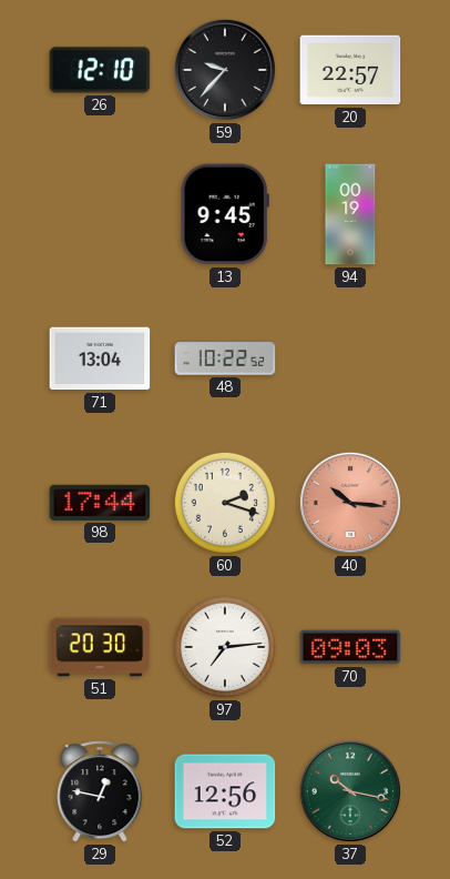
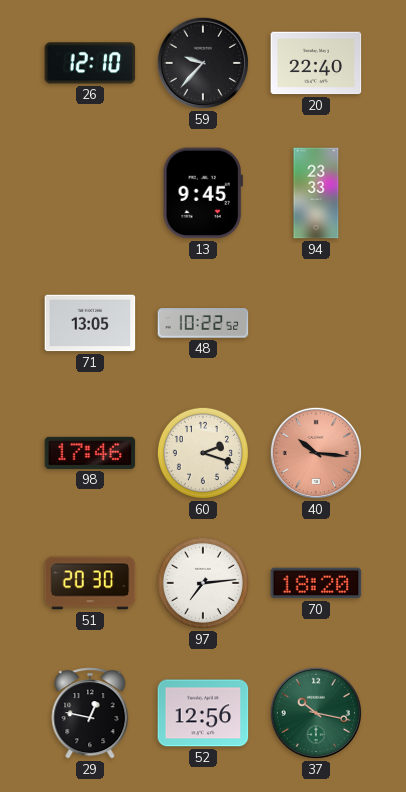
20: 22:57 -> 22:40
94: 00:19 -> 23:33
71: 13:04 -> 13:05
98: 17:44 -> 17:46
70: 09:03 -> 18:20
